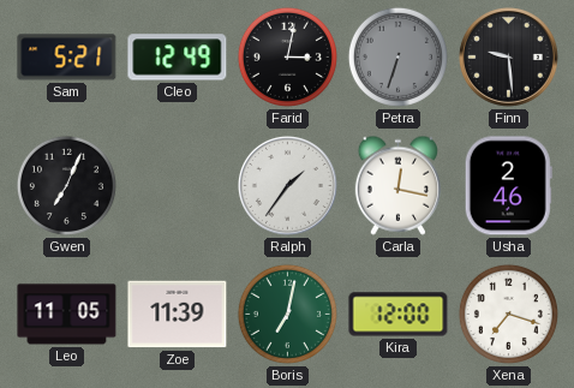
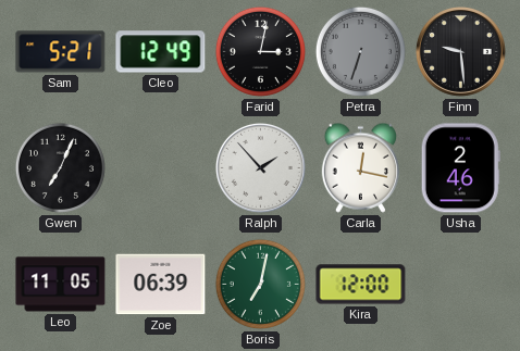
Ralph: 1:36 -> 1:53
Zoe: 11:39 -> 06:39
Xena: 7:18 -> none
